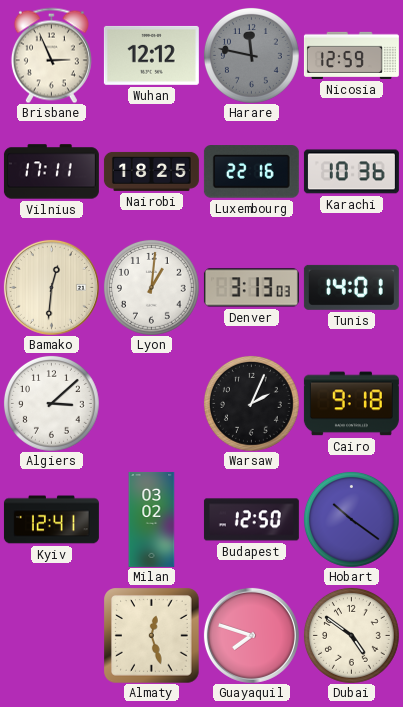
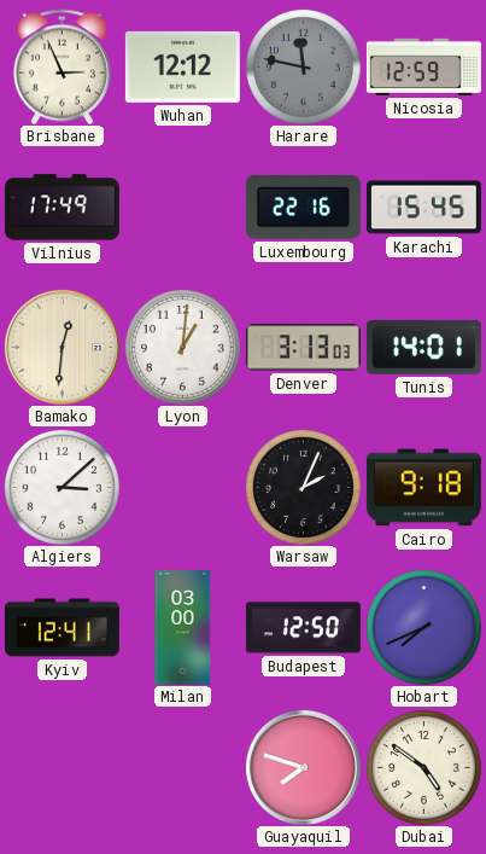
Vilnius: 17:11 -> 17:49
Nairobi: 18:25 -> none
Karachi: 10:36 -> 15:45
Milan: 03:02 -> 03:00
Hobart: 10:21 -> 7:41
Almaty: 12:27 -> none
